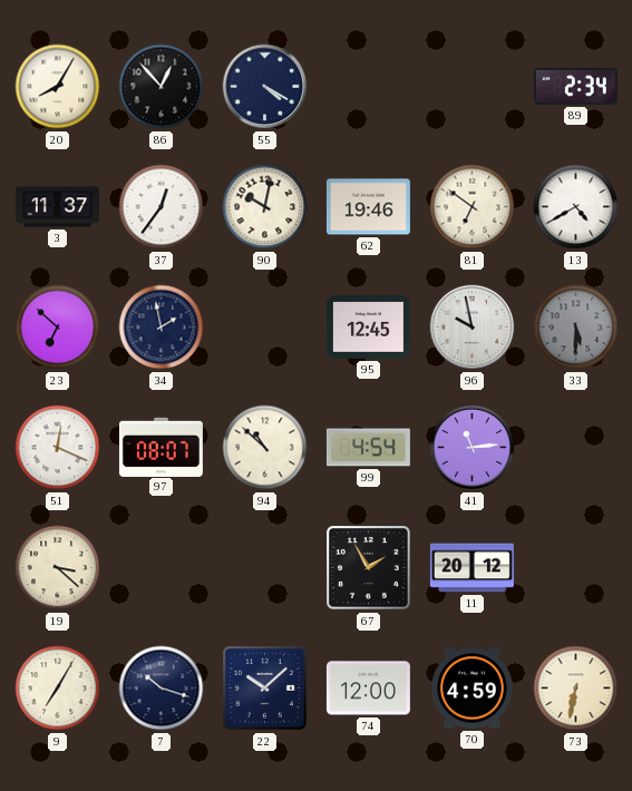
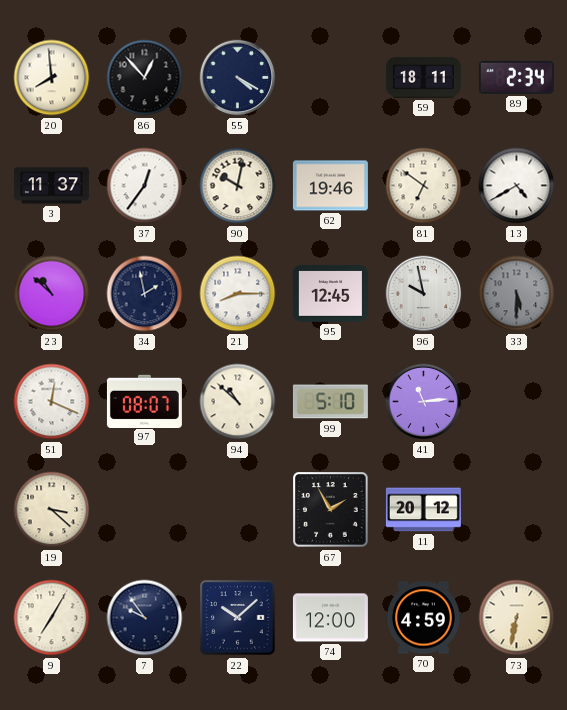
20: 8:05 -> 7:59
59: none -> 18:11
23: 6:52 -> 10:52
21: none -> 8:15
99: 4:54 -> 5:10
7: 10:18 -> 9:54
